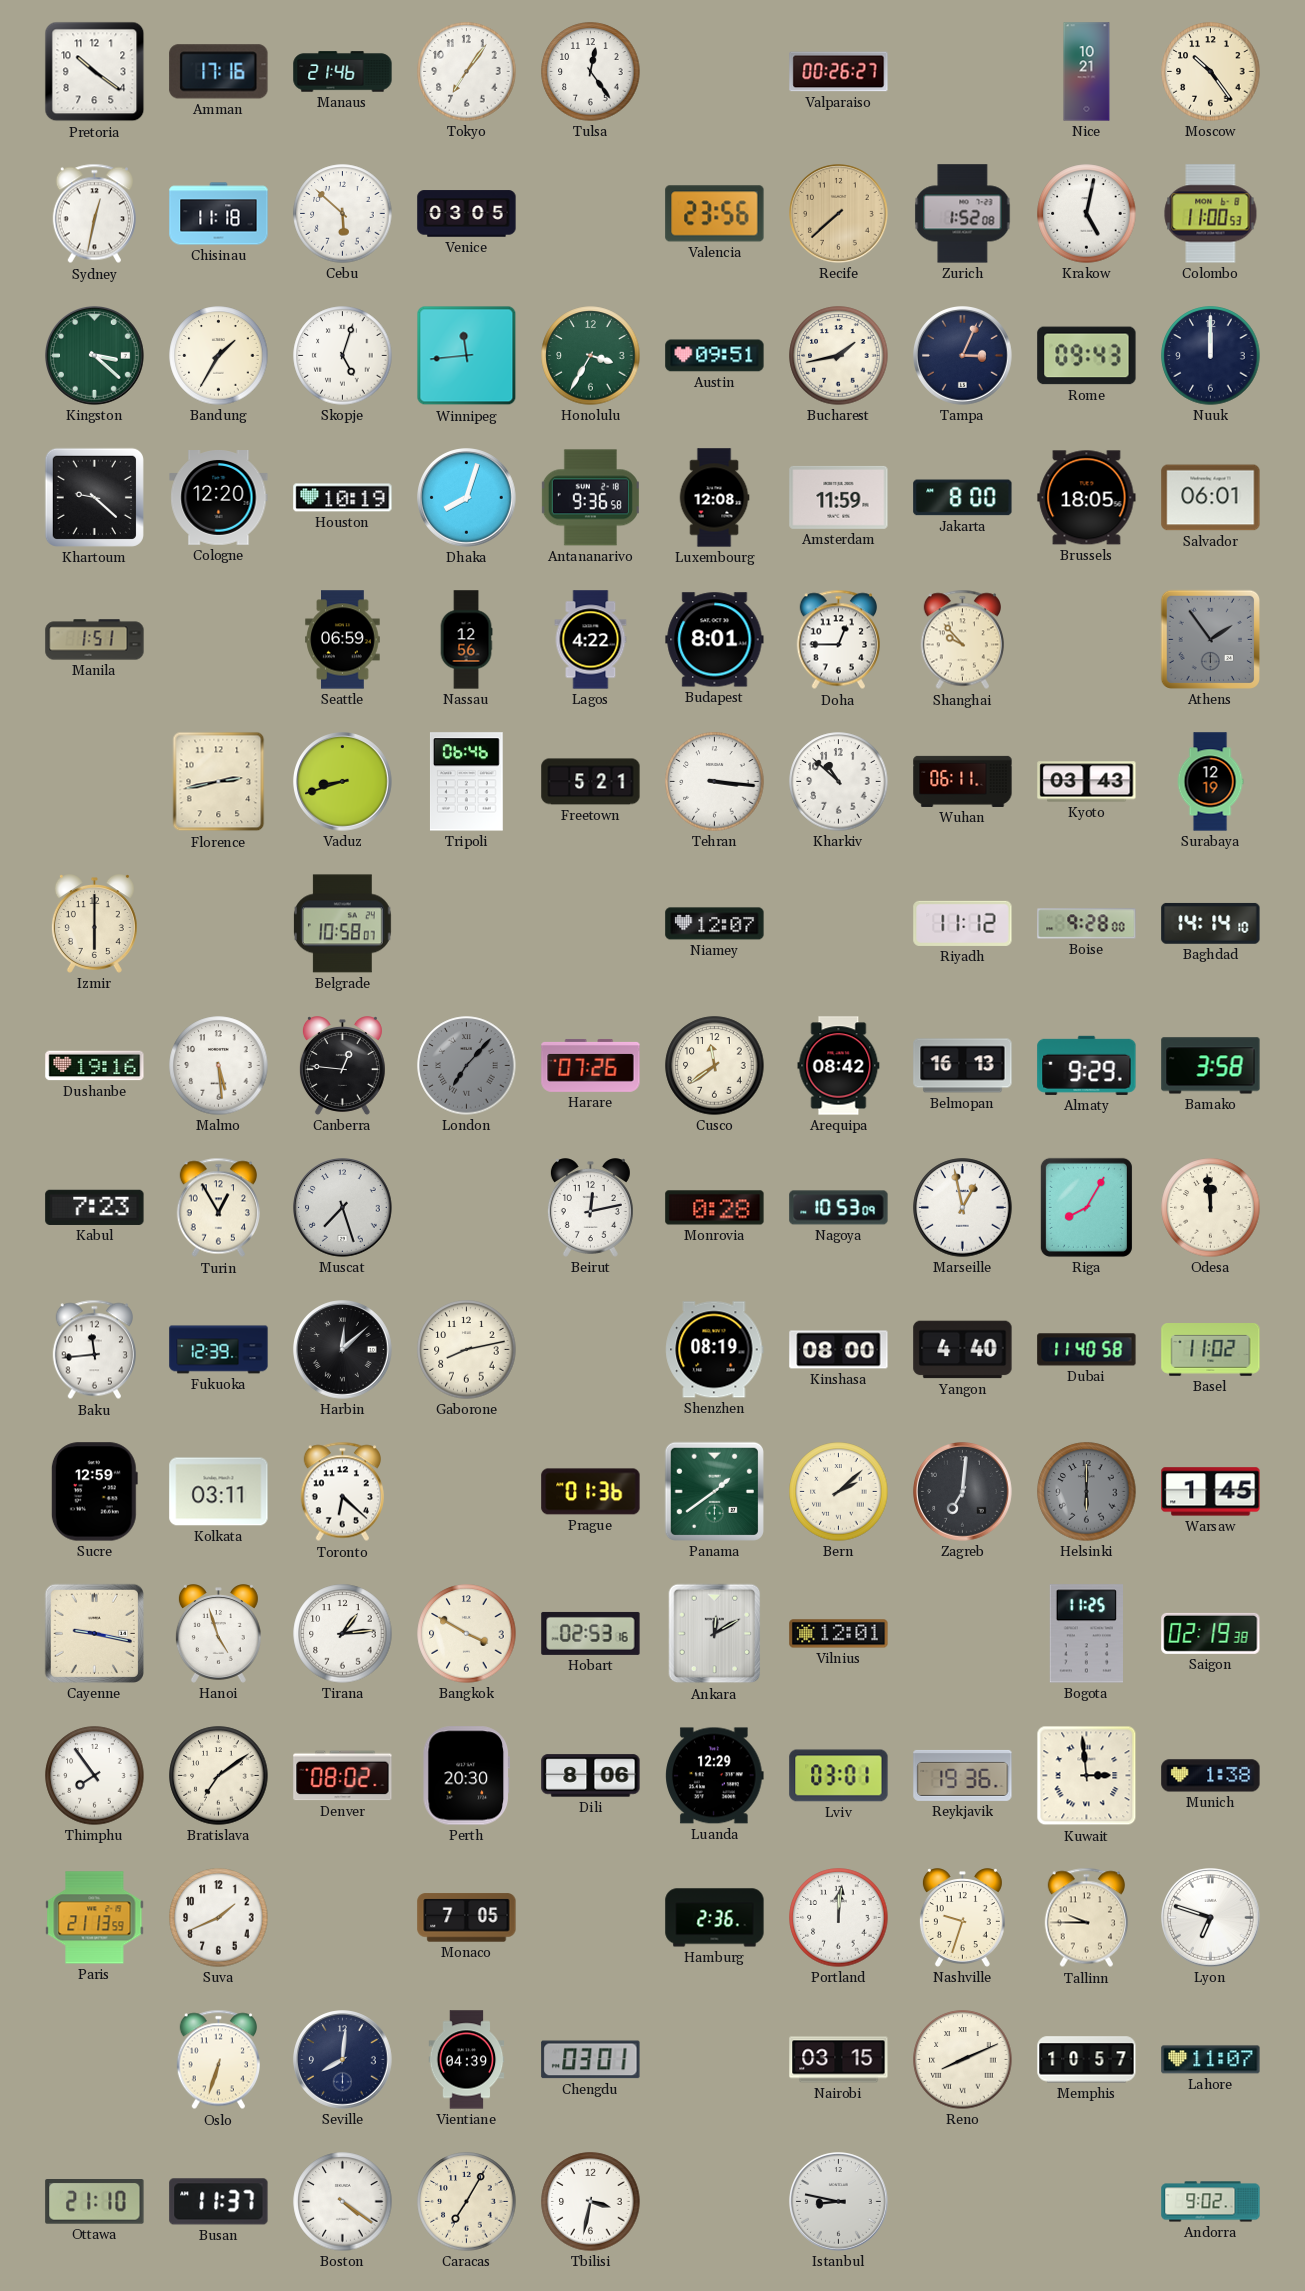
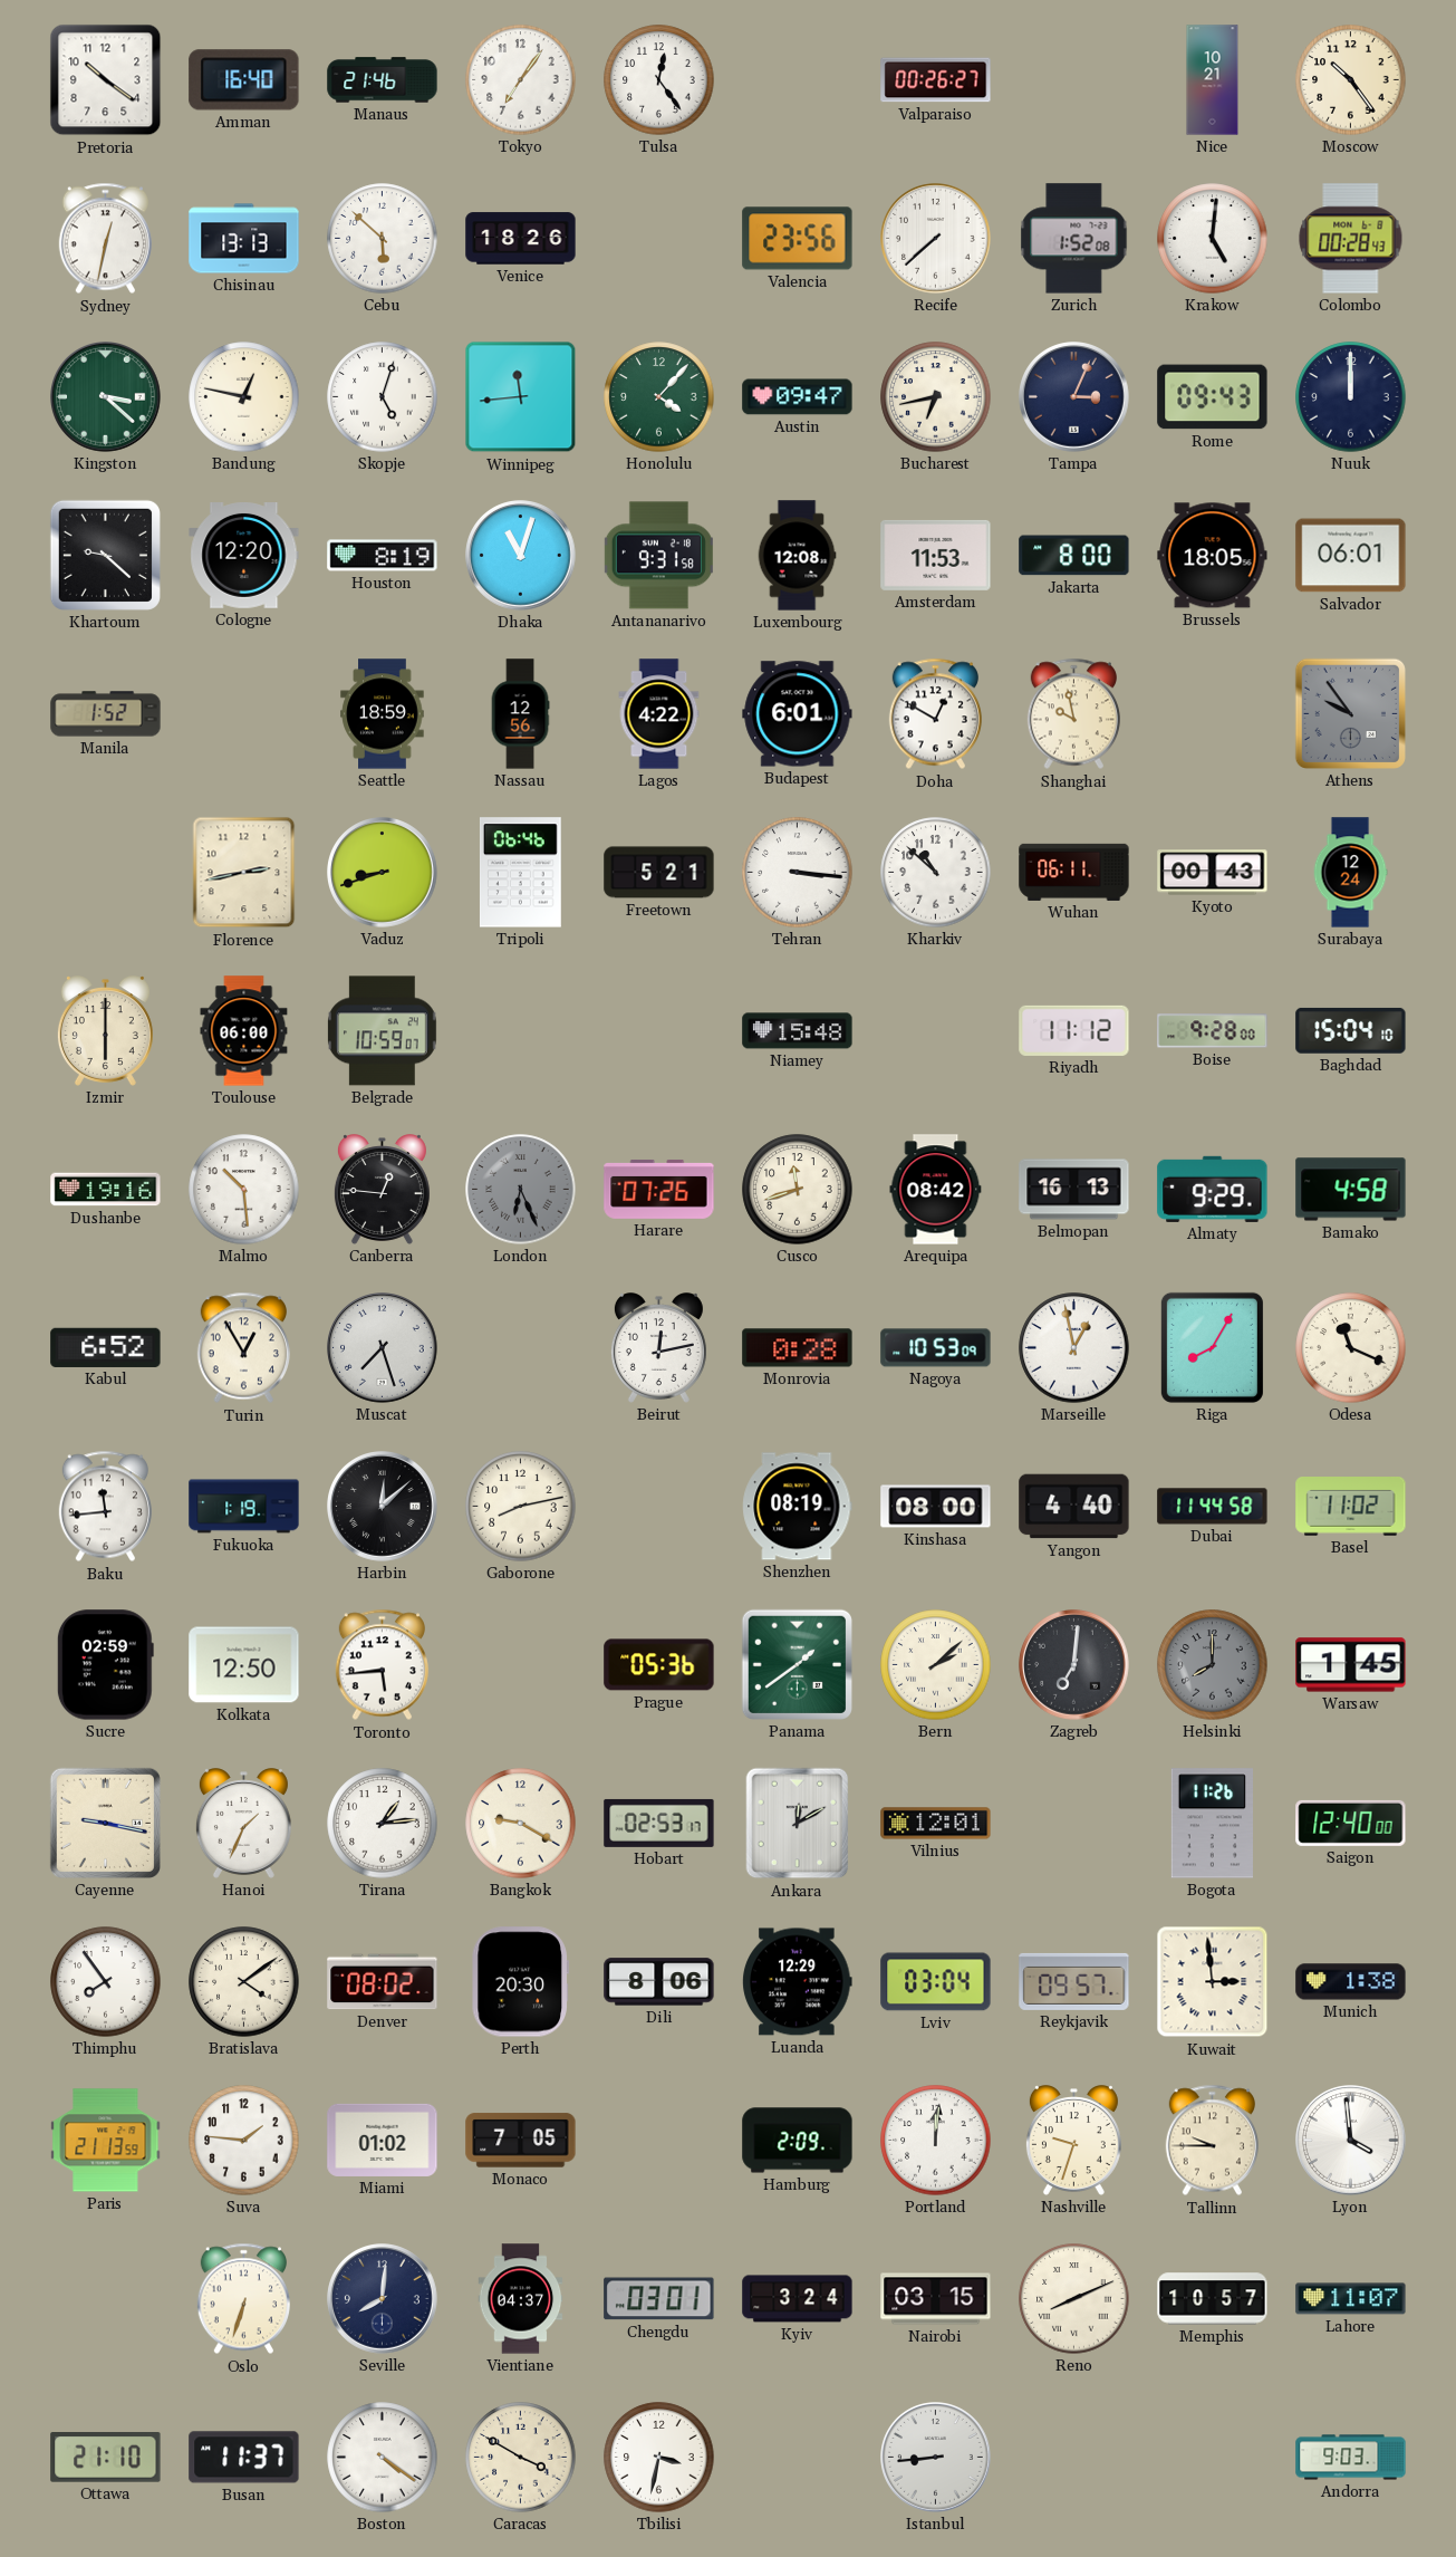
Amman: 17:16 -> 16:40
Chisinau: 11:18 -> 13:13
Venice: 03:05 -> 18:26
Recife dial: champagne -> white
Krakow: 5:02 -> 5:01
Colombo: 11:00 -> 00:28
Bandung: 1:35 -> 12:47
Honolulu: 3:35 -> 4:07
Austin: 09:51 -> 09:47
Bucharest: 1:43 -> 6:43
Houston: 10:19 -> 8:19
Dhaka: 8:03 -> 11:03
Antananarivo: 9:36 -> 9:31
Amsterdam: 11:59 -> 11:53
Manila: 1:51 -> 1:52
Seattle: 06:59 -> 18:59
Budapest: 8:01 -> 6:01
Doha: 12:45 -> 12:50
Shanghai: 9:53 -> 9:58
Athens: 1:54 -> 9:54
Kyoto: 03:43 -> 00:43
Surabaya: 12:19 -> 12:24
Toulouse: none -> 06:00
Belgrade: 10:58 -> 10:59
Niamey: 12:07 -> 15:48
Baghdad: 14:14 -> 15:04
Malmo: 5:29 -> 10:29
London: 7:07 -> 6:26
Cusco: 11:39 -> 11:42
Bamako: 3:58 -> 4:58
Kabul: 7:23 -> 6:52
Odesa: 11:59 -> 11:19
Fukuoka: 12:39 -> 1:19
Dubai: 11:40 -> 11:44
Sucre: 12:59 -> 02:59
Kolkata: 03:11 -> 12:50
Toronto: 6:22 -> 5:44
Prague: 01:36 -> 05:36
Helsinki: 6:00 -> 8:00
Hanoi: 4:57 -> 1:34
Bangkok: 3:50 -> 9:20
Hobart: 02:53:16 -> 02:53:17
Bogota: 11:25 -> 11:26
Saigon: 02:19 -> 12:40
Bratislava: 7:09 -> 4:09
Lviv: 03:01 -> 03:04
Reykjavik: 19:36 -> 09:57
Suva: 1:41 -> 1:46
Miami: none -> 01:02
Hamburg: 2:36 -> 2:09
Lyon: 6:48 -> 3:59
Vientiane: 04:39 -> 04:37
Kyiv: none -> 3:24
Caracas: 7:05 -> 3:50
Istanbul: 8:47 -> 8:44
Andorra: 9:02 -> 9:03
